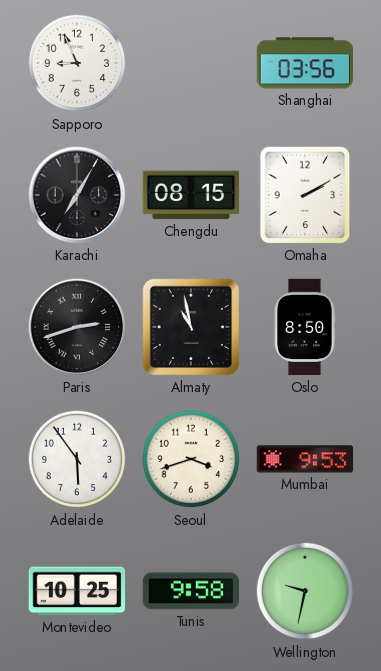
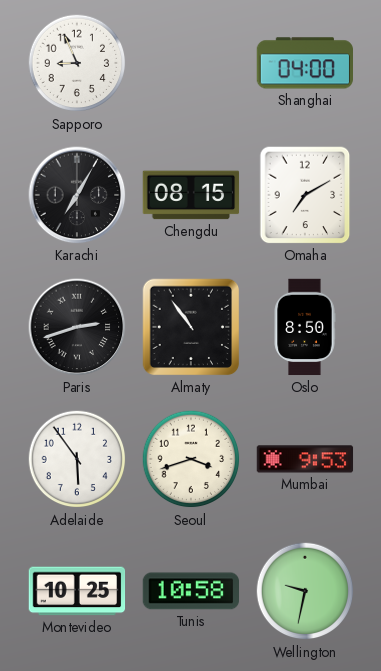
Shanghai: 03:56 -> 04:00
Omaha: 2:10 -> 7:10
Almaty: 10:58 -> 10:54
Tunis: 9:58 -> 10:58
